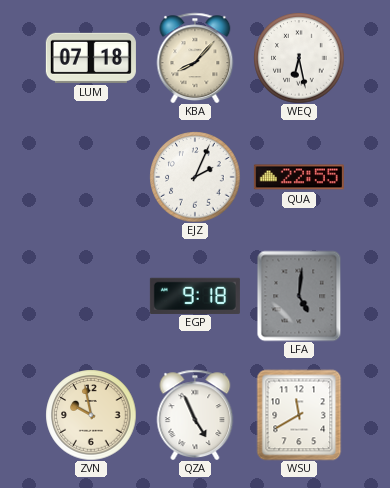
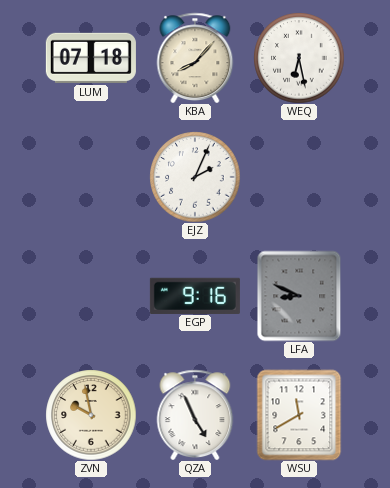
QUA: 22:55 -> none
EGP: 9:18 -> 9:16
LFA: 5:01 -> 8:49
